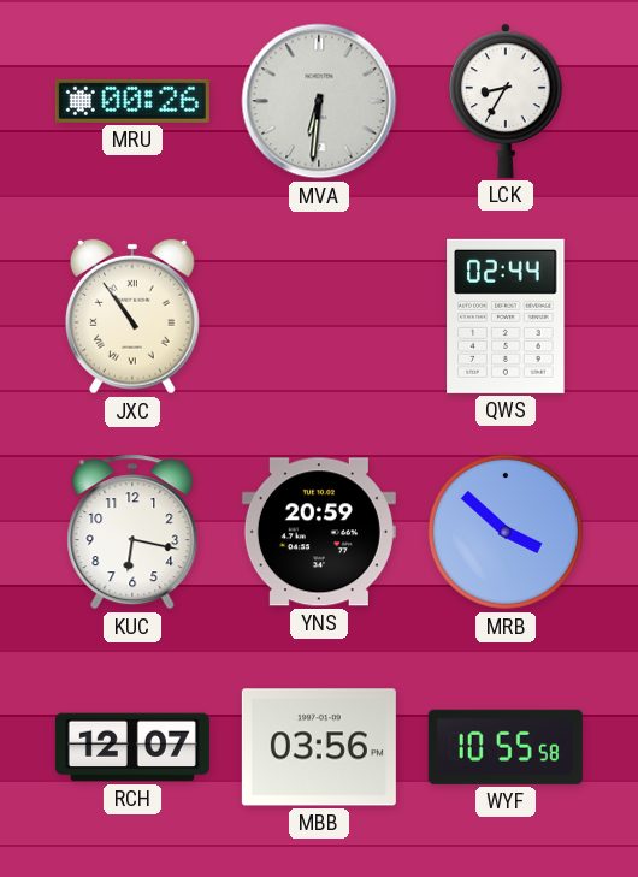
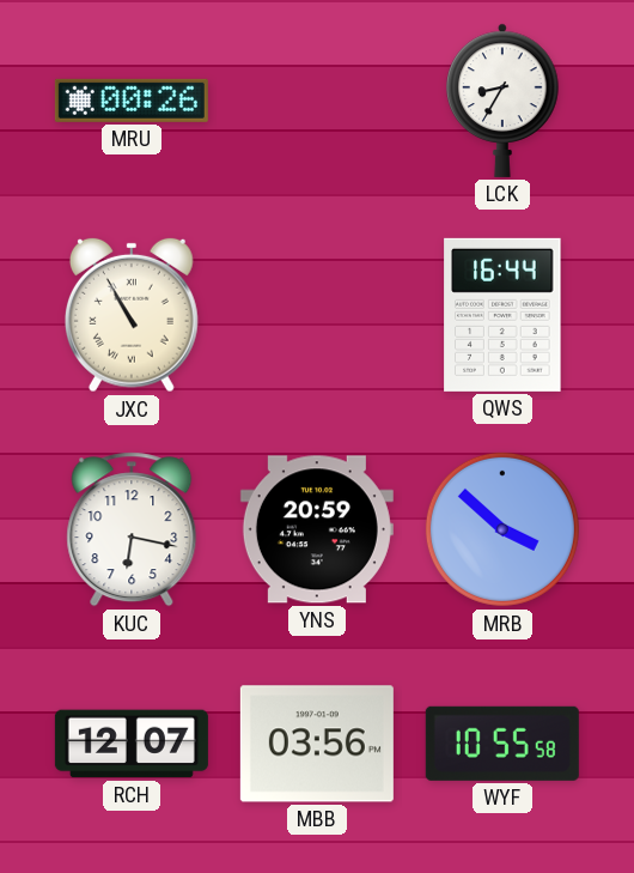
MVA: 6:31 -> none
JXC: 10:54 -> 10:55
QWS: 02:44 -> 16:44
